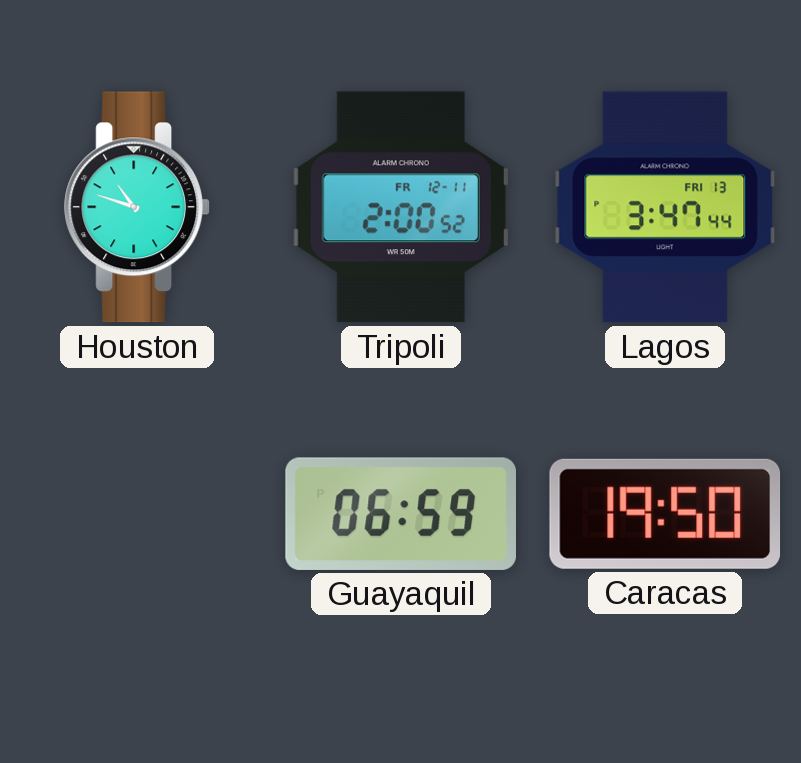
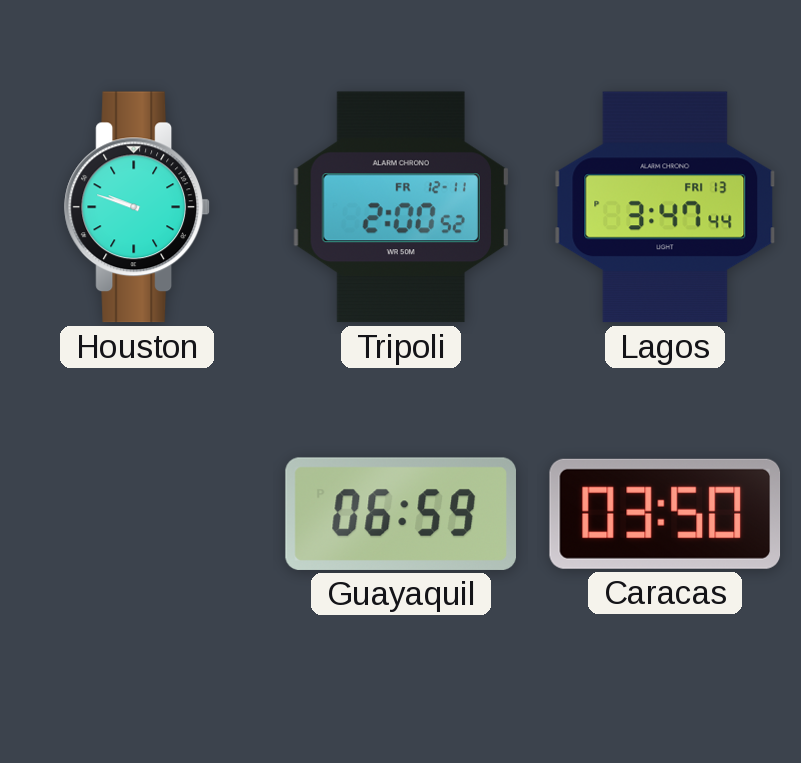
Houston: 10:48 -> 9:48
Caracas: 19:50 -> 03:50
